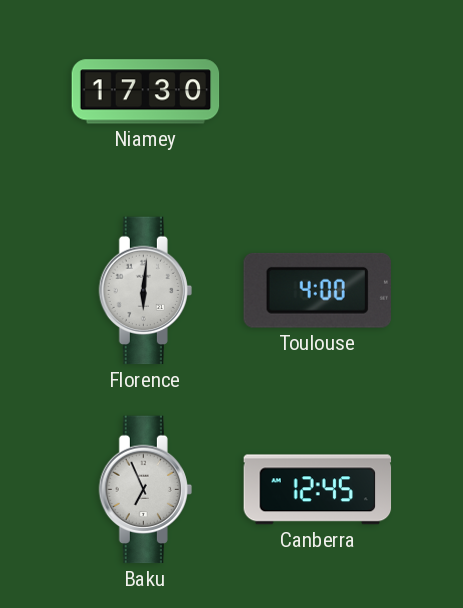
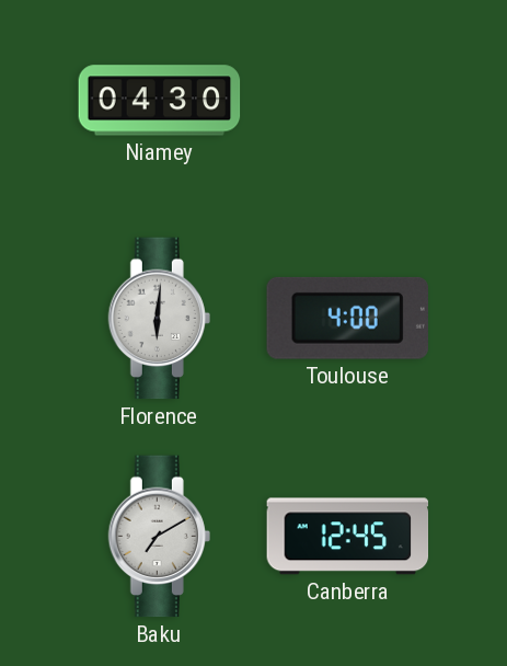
Niamey: 17:30 -> 04:30
Baku: 6:56 -> 7:10
